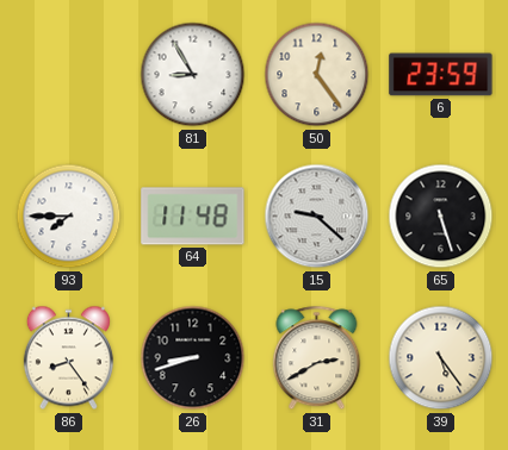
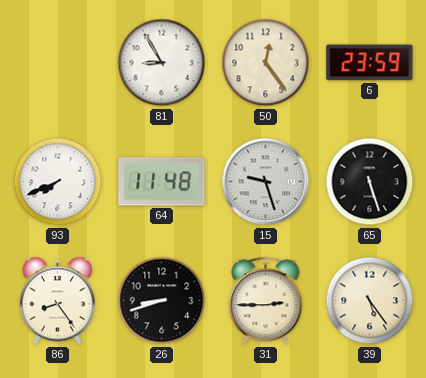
93: 7:45 -> 7:41
15: 9:22 -> 9:27
31: 2:40 -> 2:45
